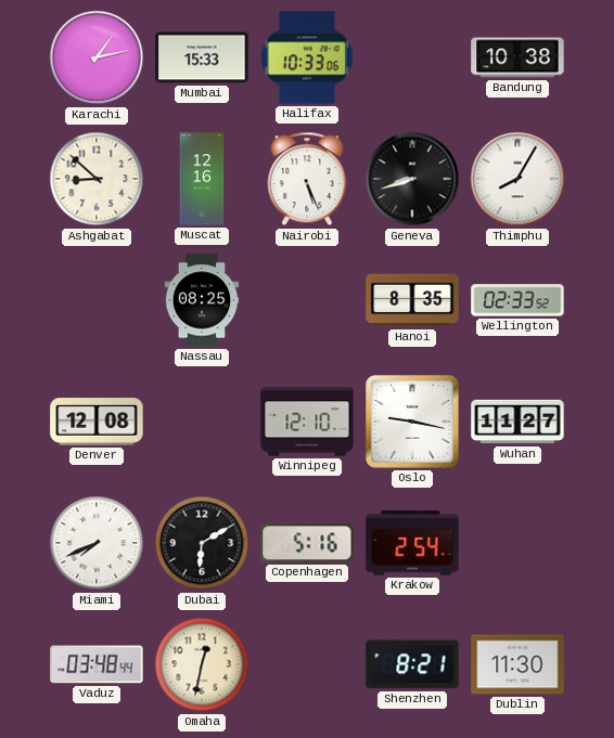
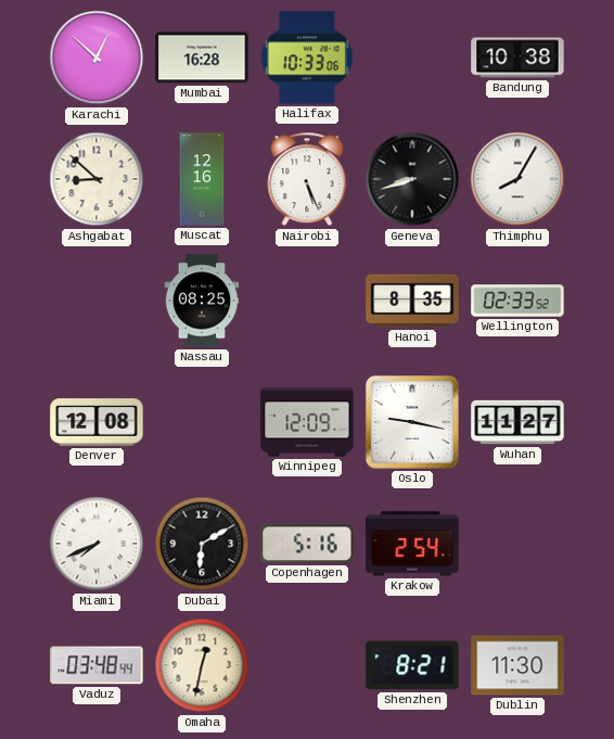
Karachi: 1:13 -> 12:52
Mumbai: 15:33 -> 16:28
Winnipeg: 12:10 -> 12:09
